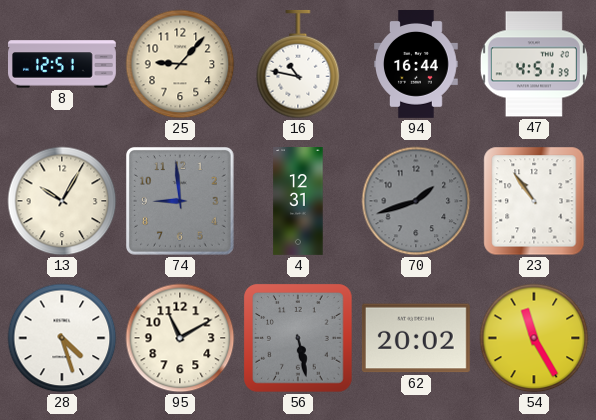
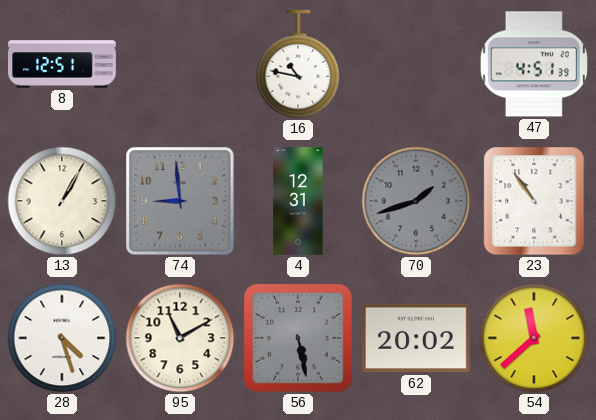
25: 9:07 -> none
94: 16:44 -> none
13: 10:05 -> 1:05
54: 11:25 -> 11:38
